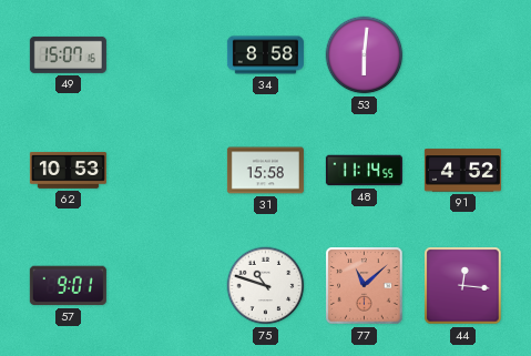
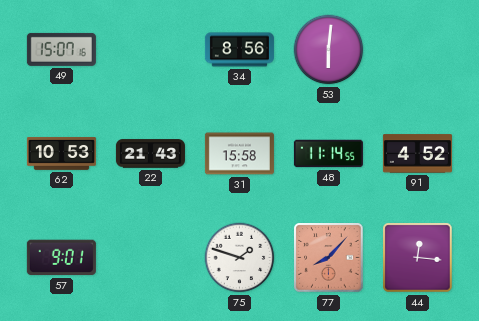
34: 8:58 -> 8:56
22: none -> 21:43
75: 10:48 -> 1:48
77: 11:08 -> 8:07
